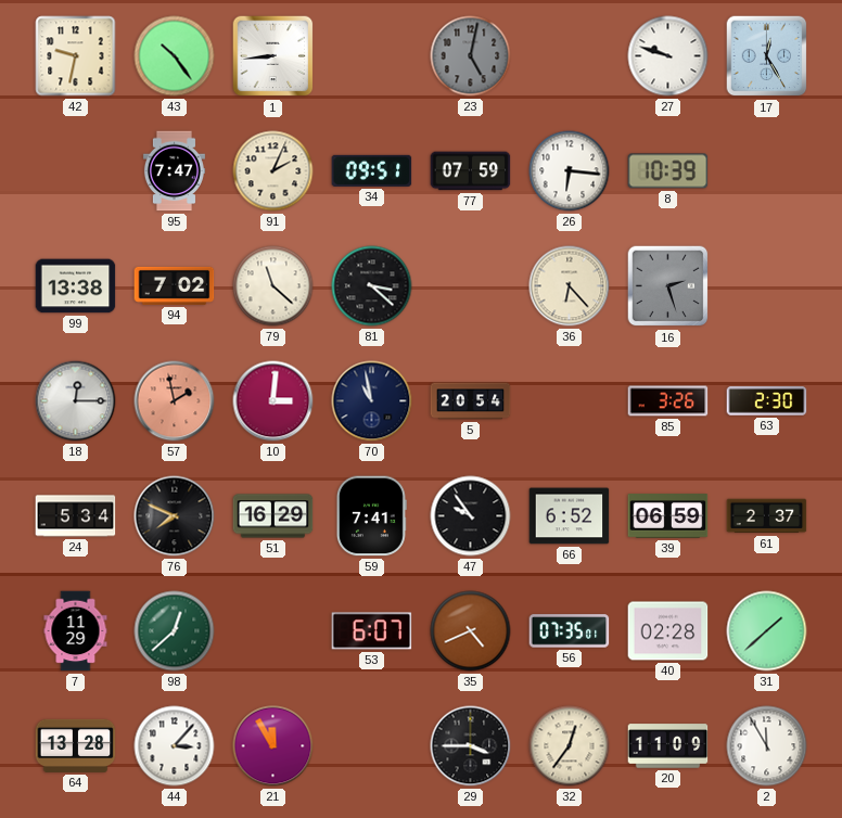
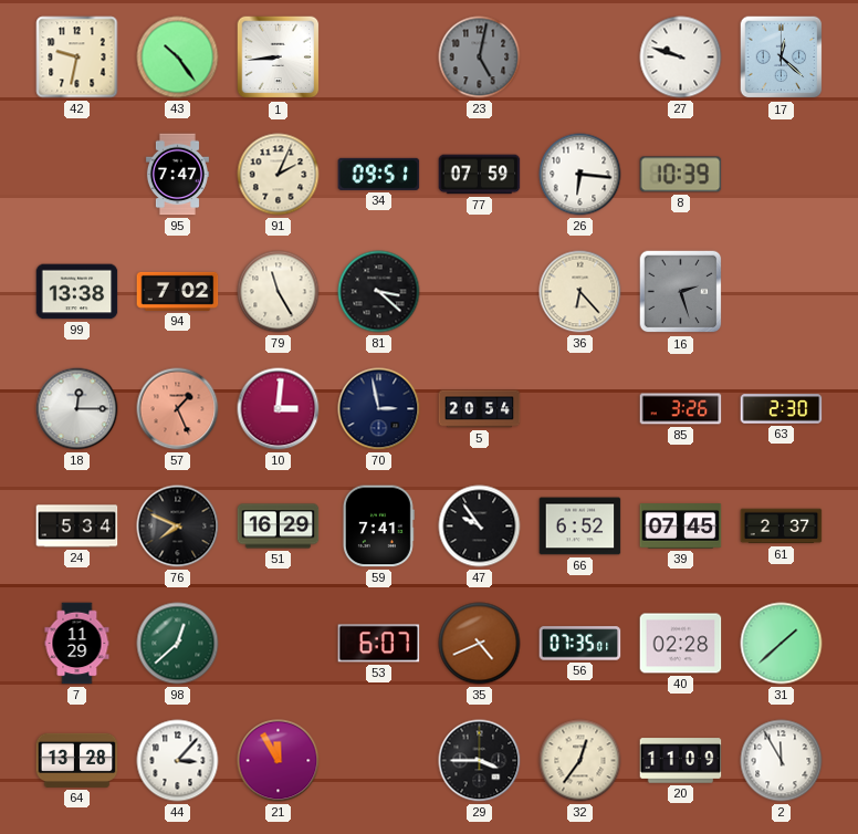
17: 12:25 -> 12:22
79: 11:22 -> 11:25
57: 1:58 -> 1:26
70: 10:58 -> 2:58
39: 06:59 -> 07:45
